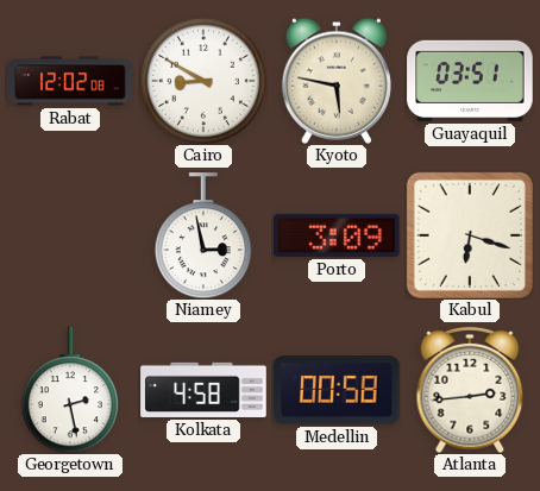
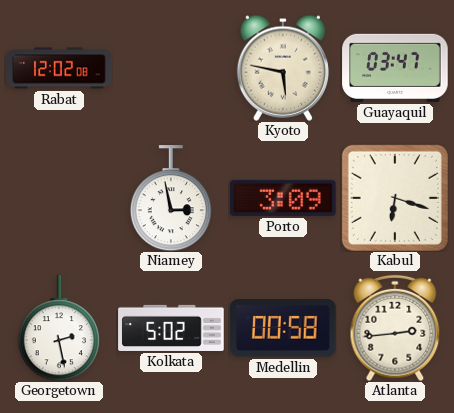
Cairo: 8:50 -> none
Guayaquil: 03:51 -> 03:47
Kolkata: 4:58 -> 5:02
